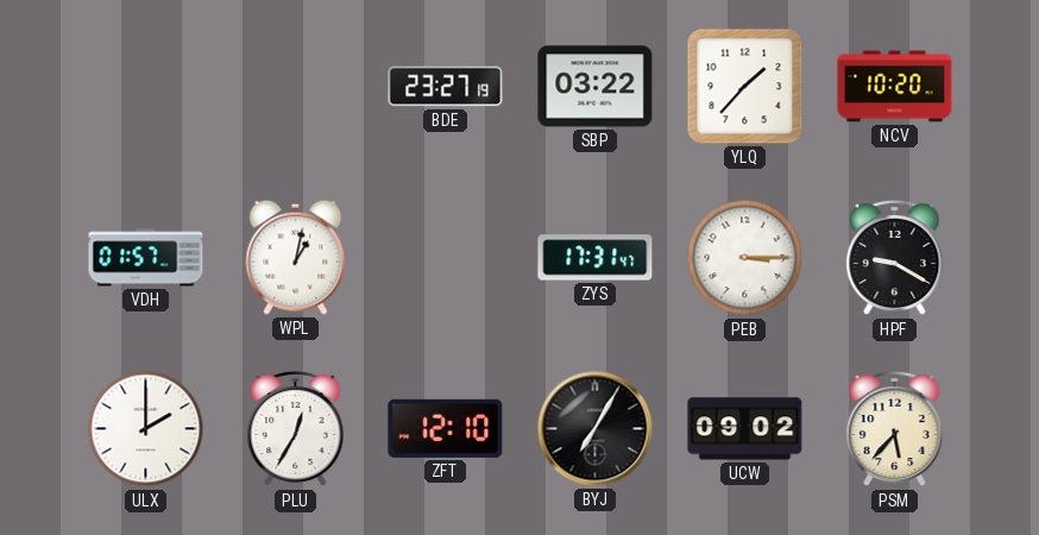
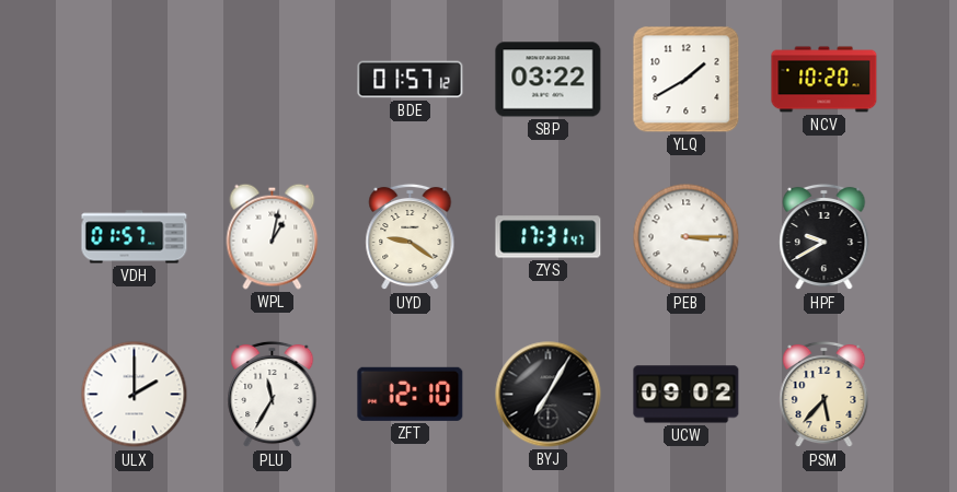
BDE: 23:27 -> 01:57
YLQ: 1:37 -> 1:40
UYD: none -> 9:21
HPF: 9:20 -> 9:40
PLU: 12:35 -> 11:35
